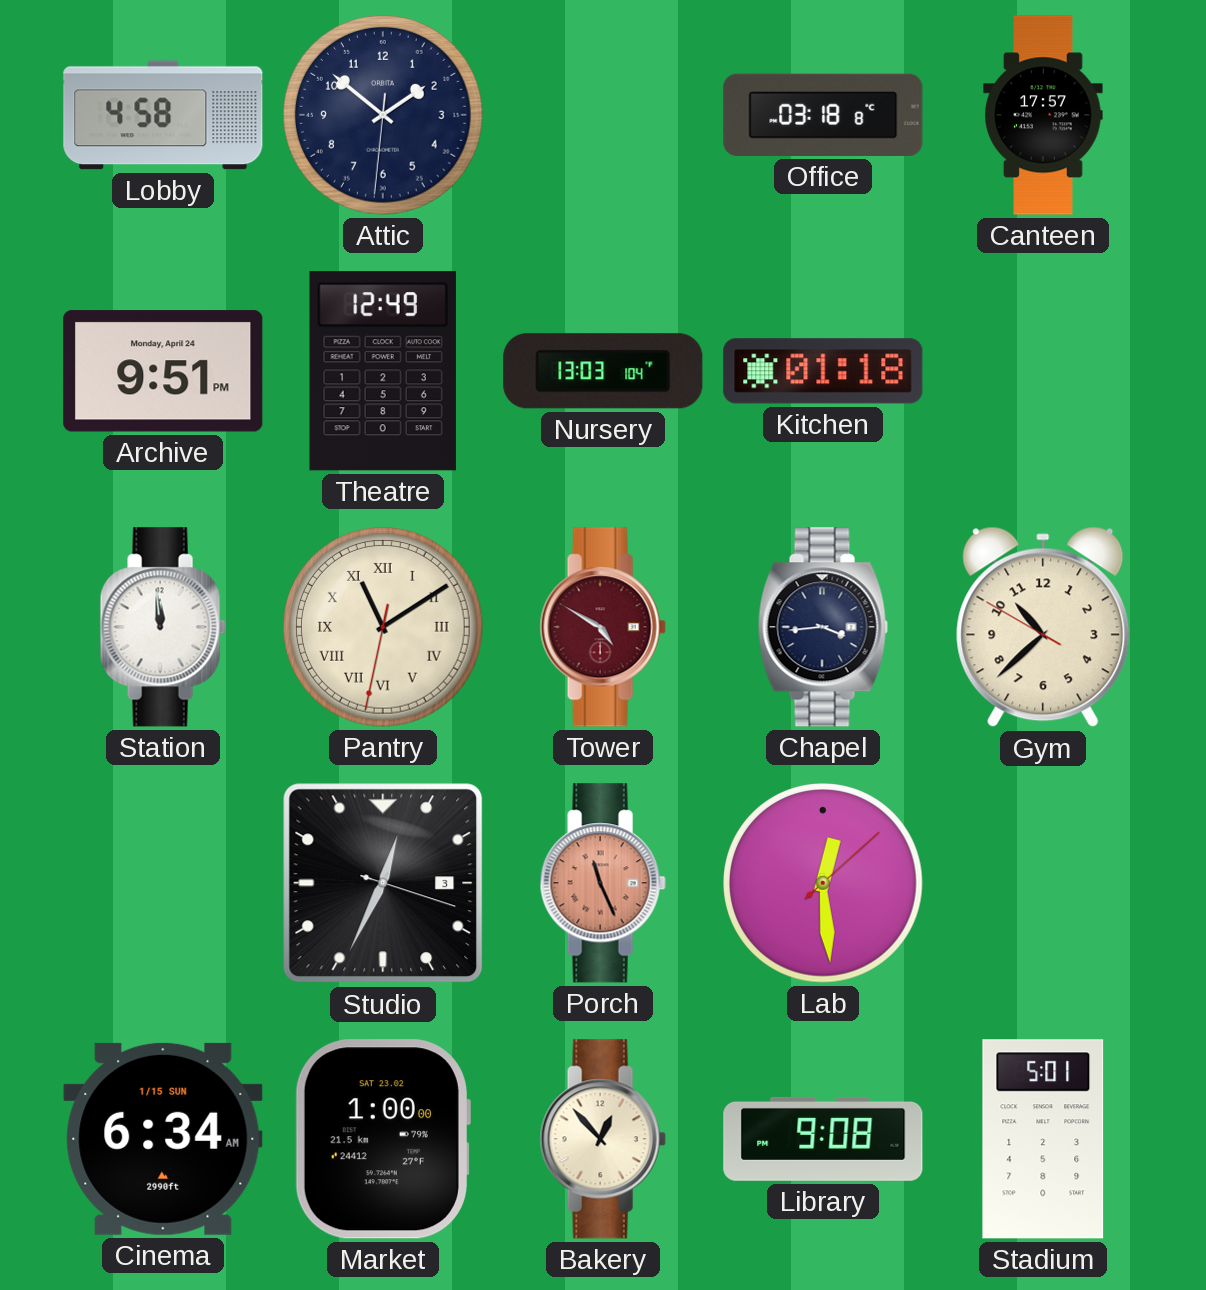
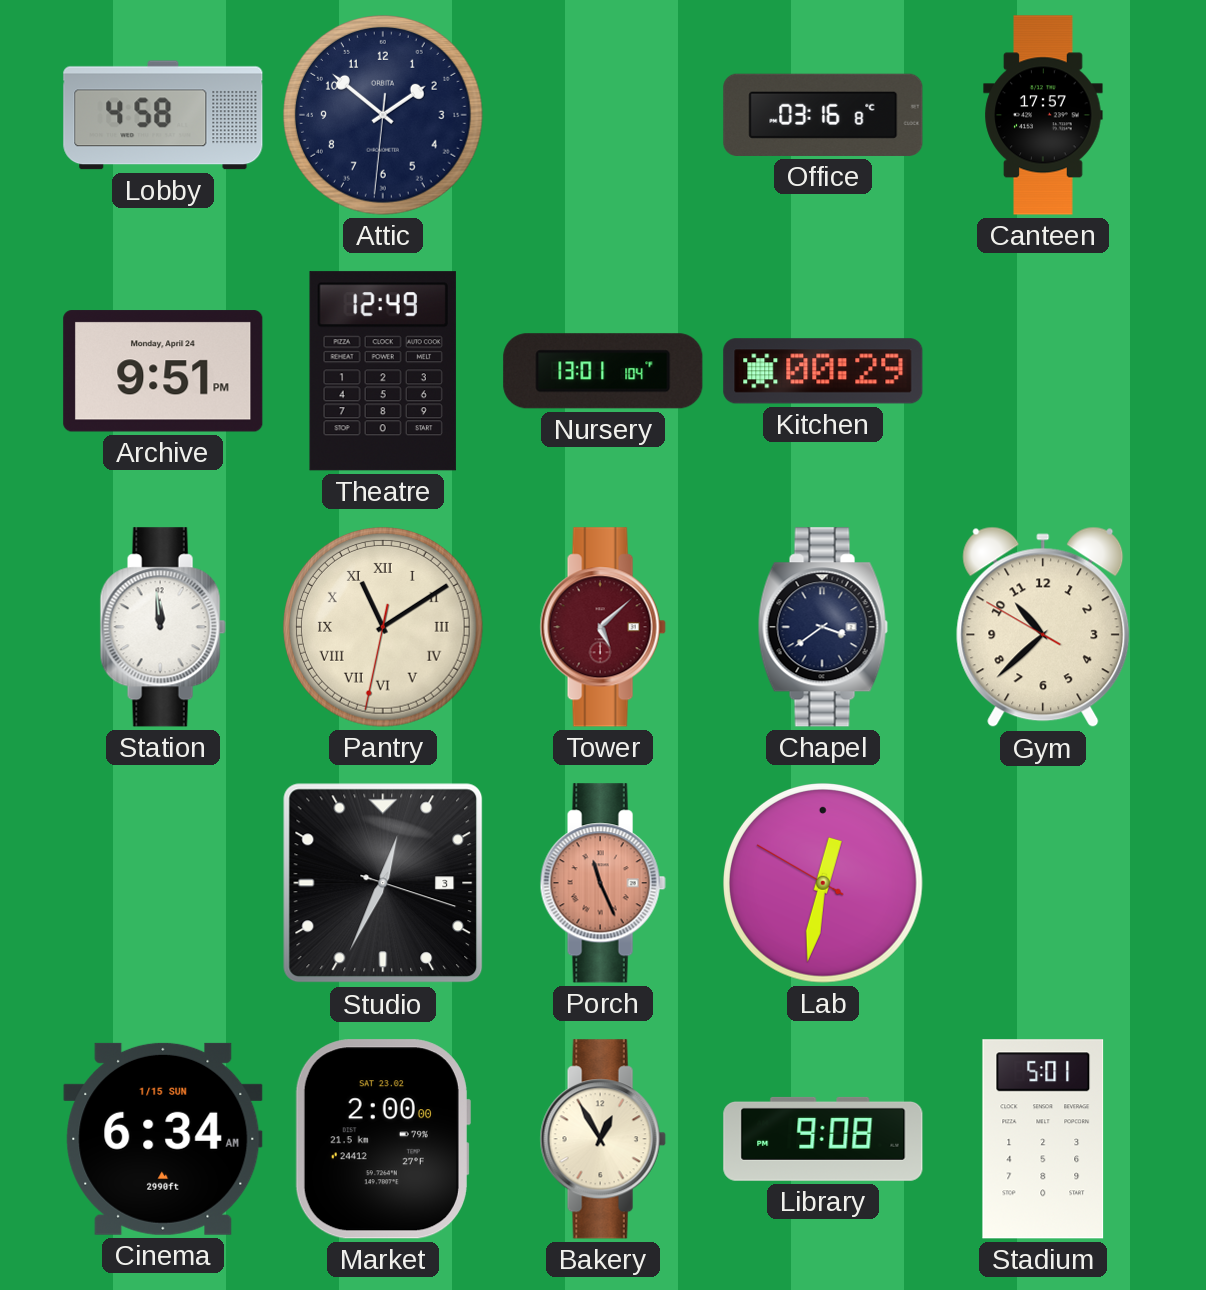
Office: 03:18 -> 03:16
Nursery: 13:03 -> 13:01
Kitchen: 01:18 -> 00:29
Tower: 4:50 -> 5:08
Chapel: 3:44 -> 3:39
Lab: 12:29 -> 12:31
Market: 1:00 -> 2:00
Bakery: 12:53 -> 12:55
